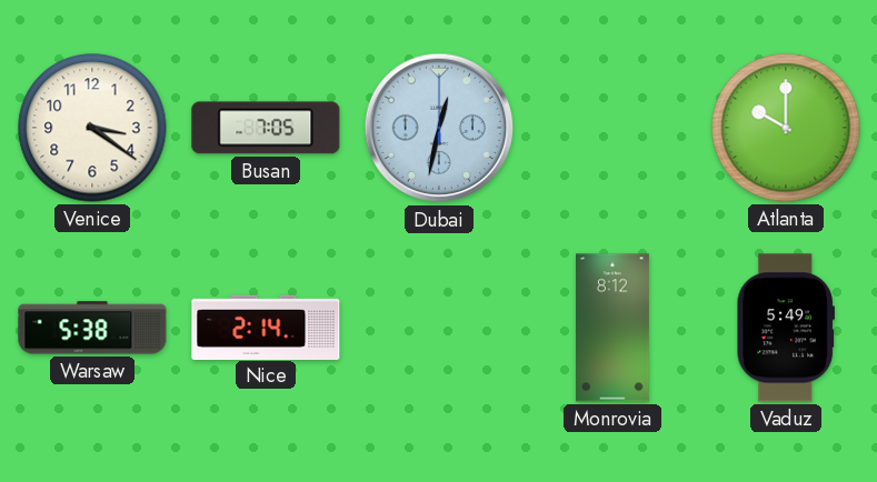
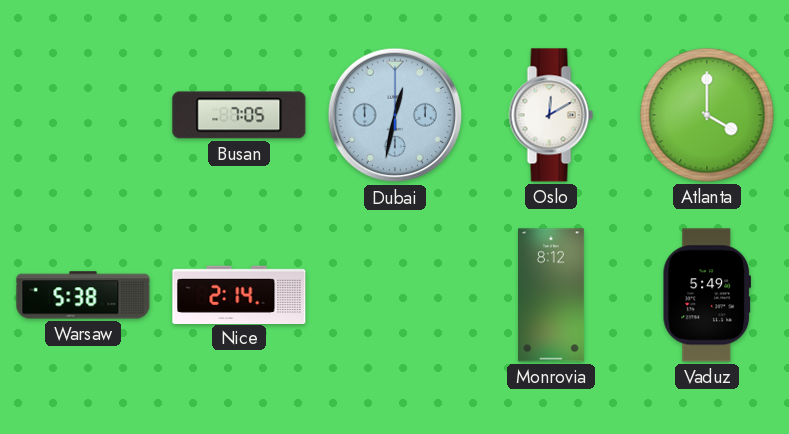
Venice: 3:21 -> none
Oslo: none -> 12:10
Atlanta: 10:00 -> 4:00
